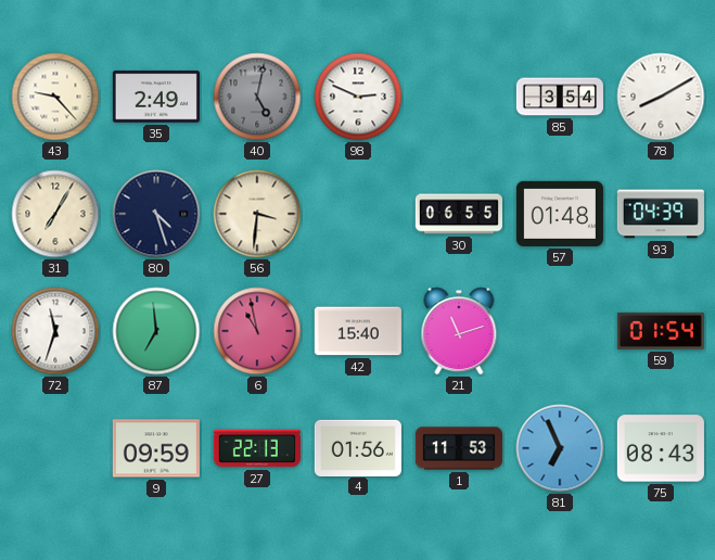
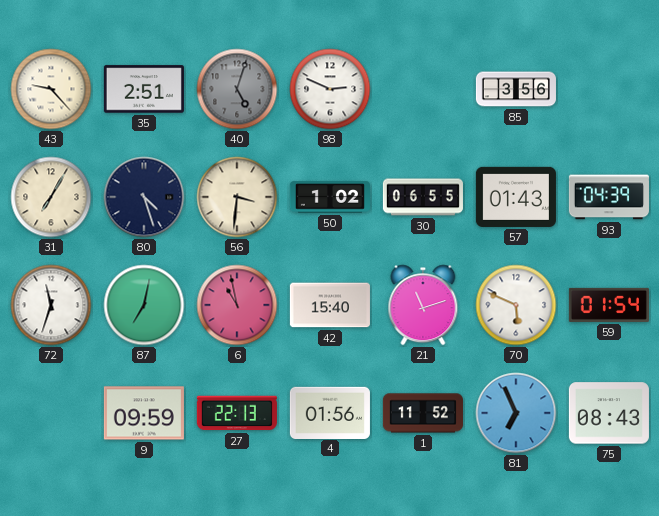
35: 2:49 -> 2:51
40: 5:02 -> 5:03
85: 3:54 -> 3:56
78: 8:10 -> none
50: none -> 1:02
57: 01:48 -> 01:43
87: 6:59 -> 7:02
70: none -> 5:49
1: 11:53 -> 11:52
